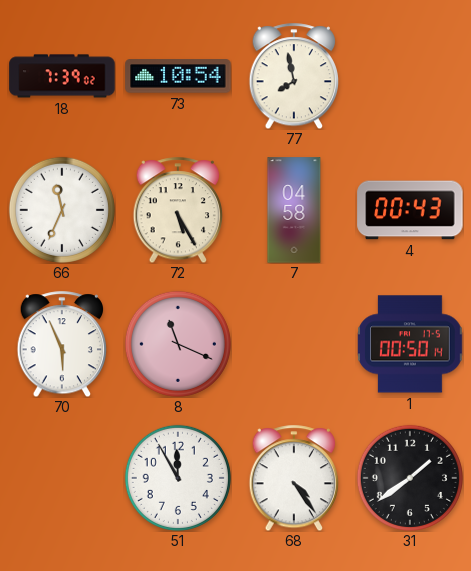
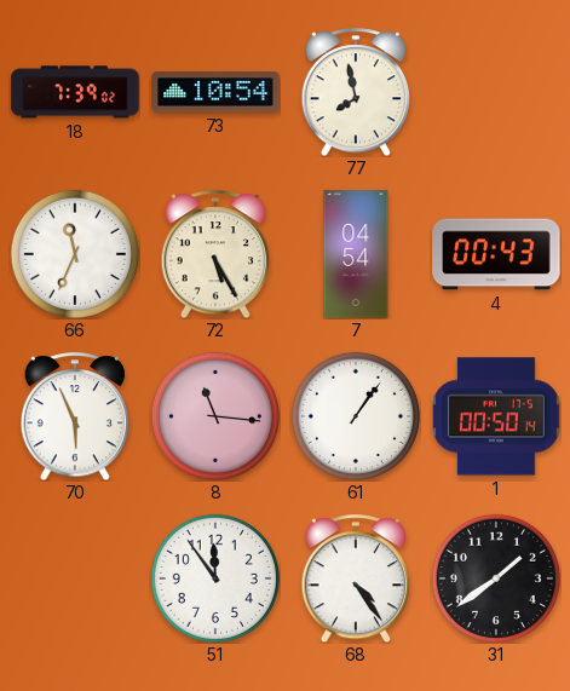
7: 04:58 -> 04:54
8: 11:19 -> 11:16
61: none -> 1:06
51: 11:55 -> 11:54
